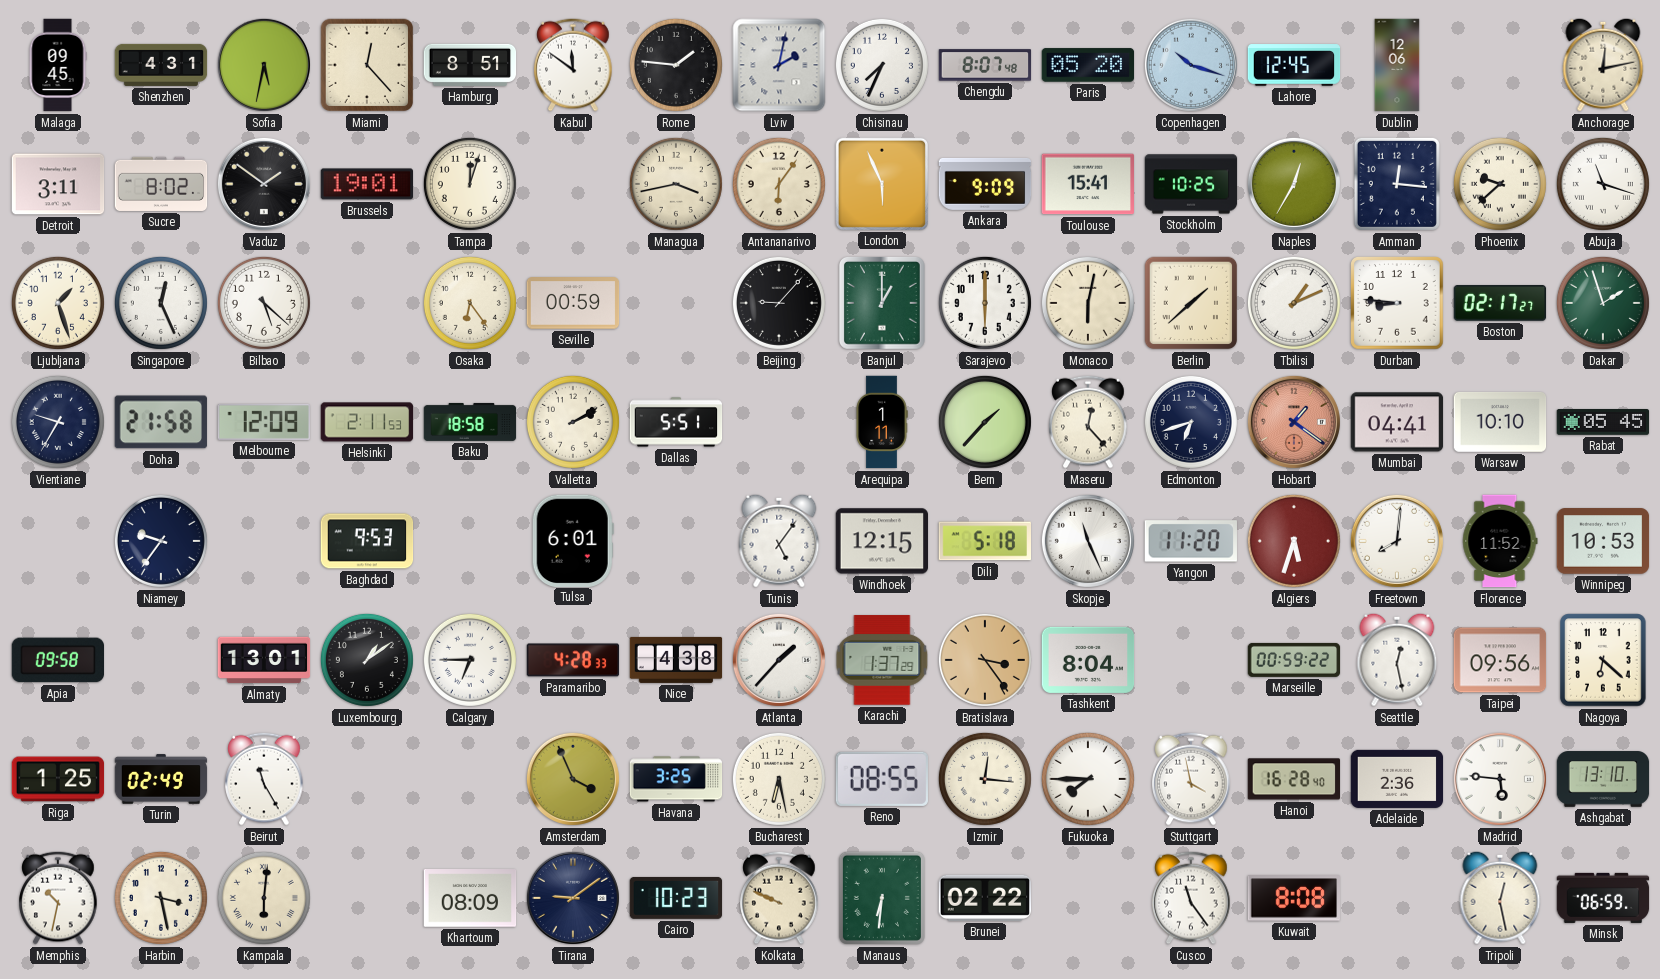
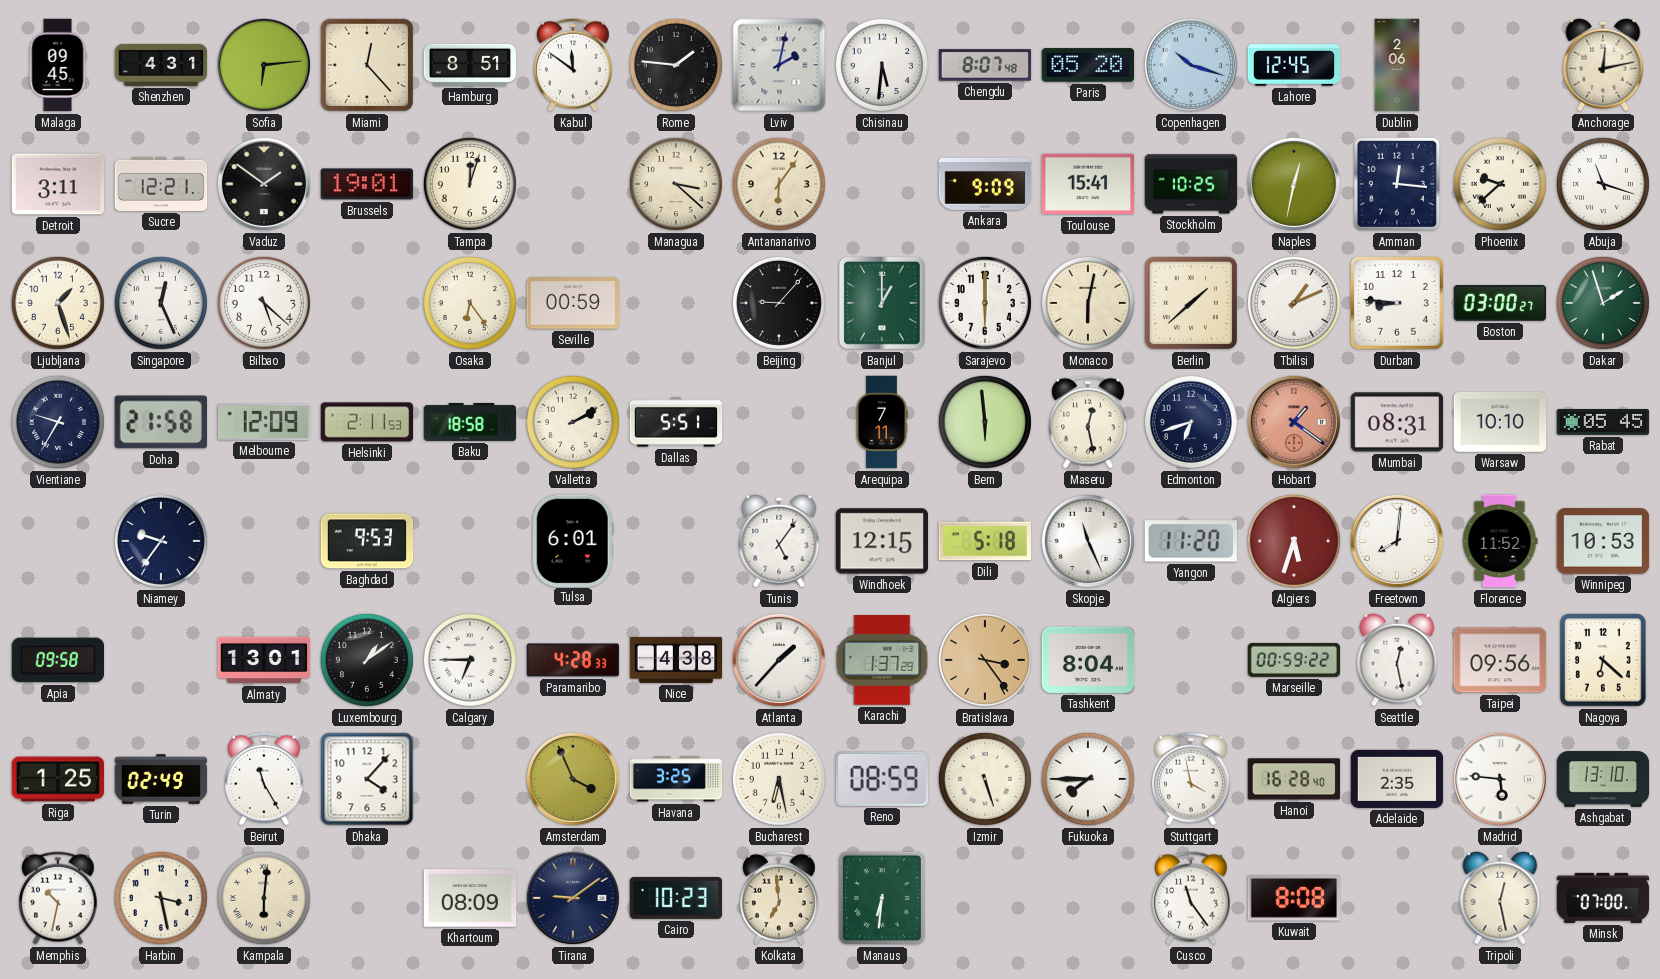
Sofia: 5:32 -> 6:14
Chisinau: 7:34 -> 5:31
Dublin: 12:06 -> 2:06
Sucre: 8:02 -> 12:21
Managua: 3:43 -> 3:22
London: 5:56 -> none
Naples: 12:35 -> 12:32
Boston: 02:17 -> 03:00
Arequipa: 1:11 -> 7:11
Bern: 1:37 -> 5:59
Maseru: 12:23 -> 12:28
Mumbai: 04:41 -> 08:31
Dhaka: none -> 4:07
Reno: 08:55 -> 08:59
Izmir: 12:16 -> 5:27
Adelaide: 2:36 -> 2:35
Kolkata: 9:49 -> 6:59
Brunei: 02:22 -> none
Minsk: 06:59 -> 07:00
